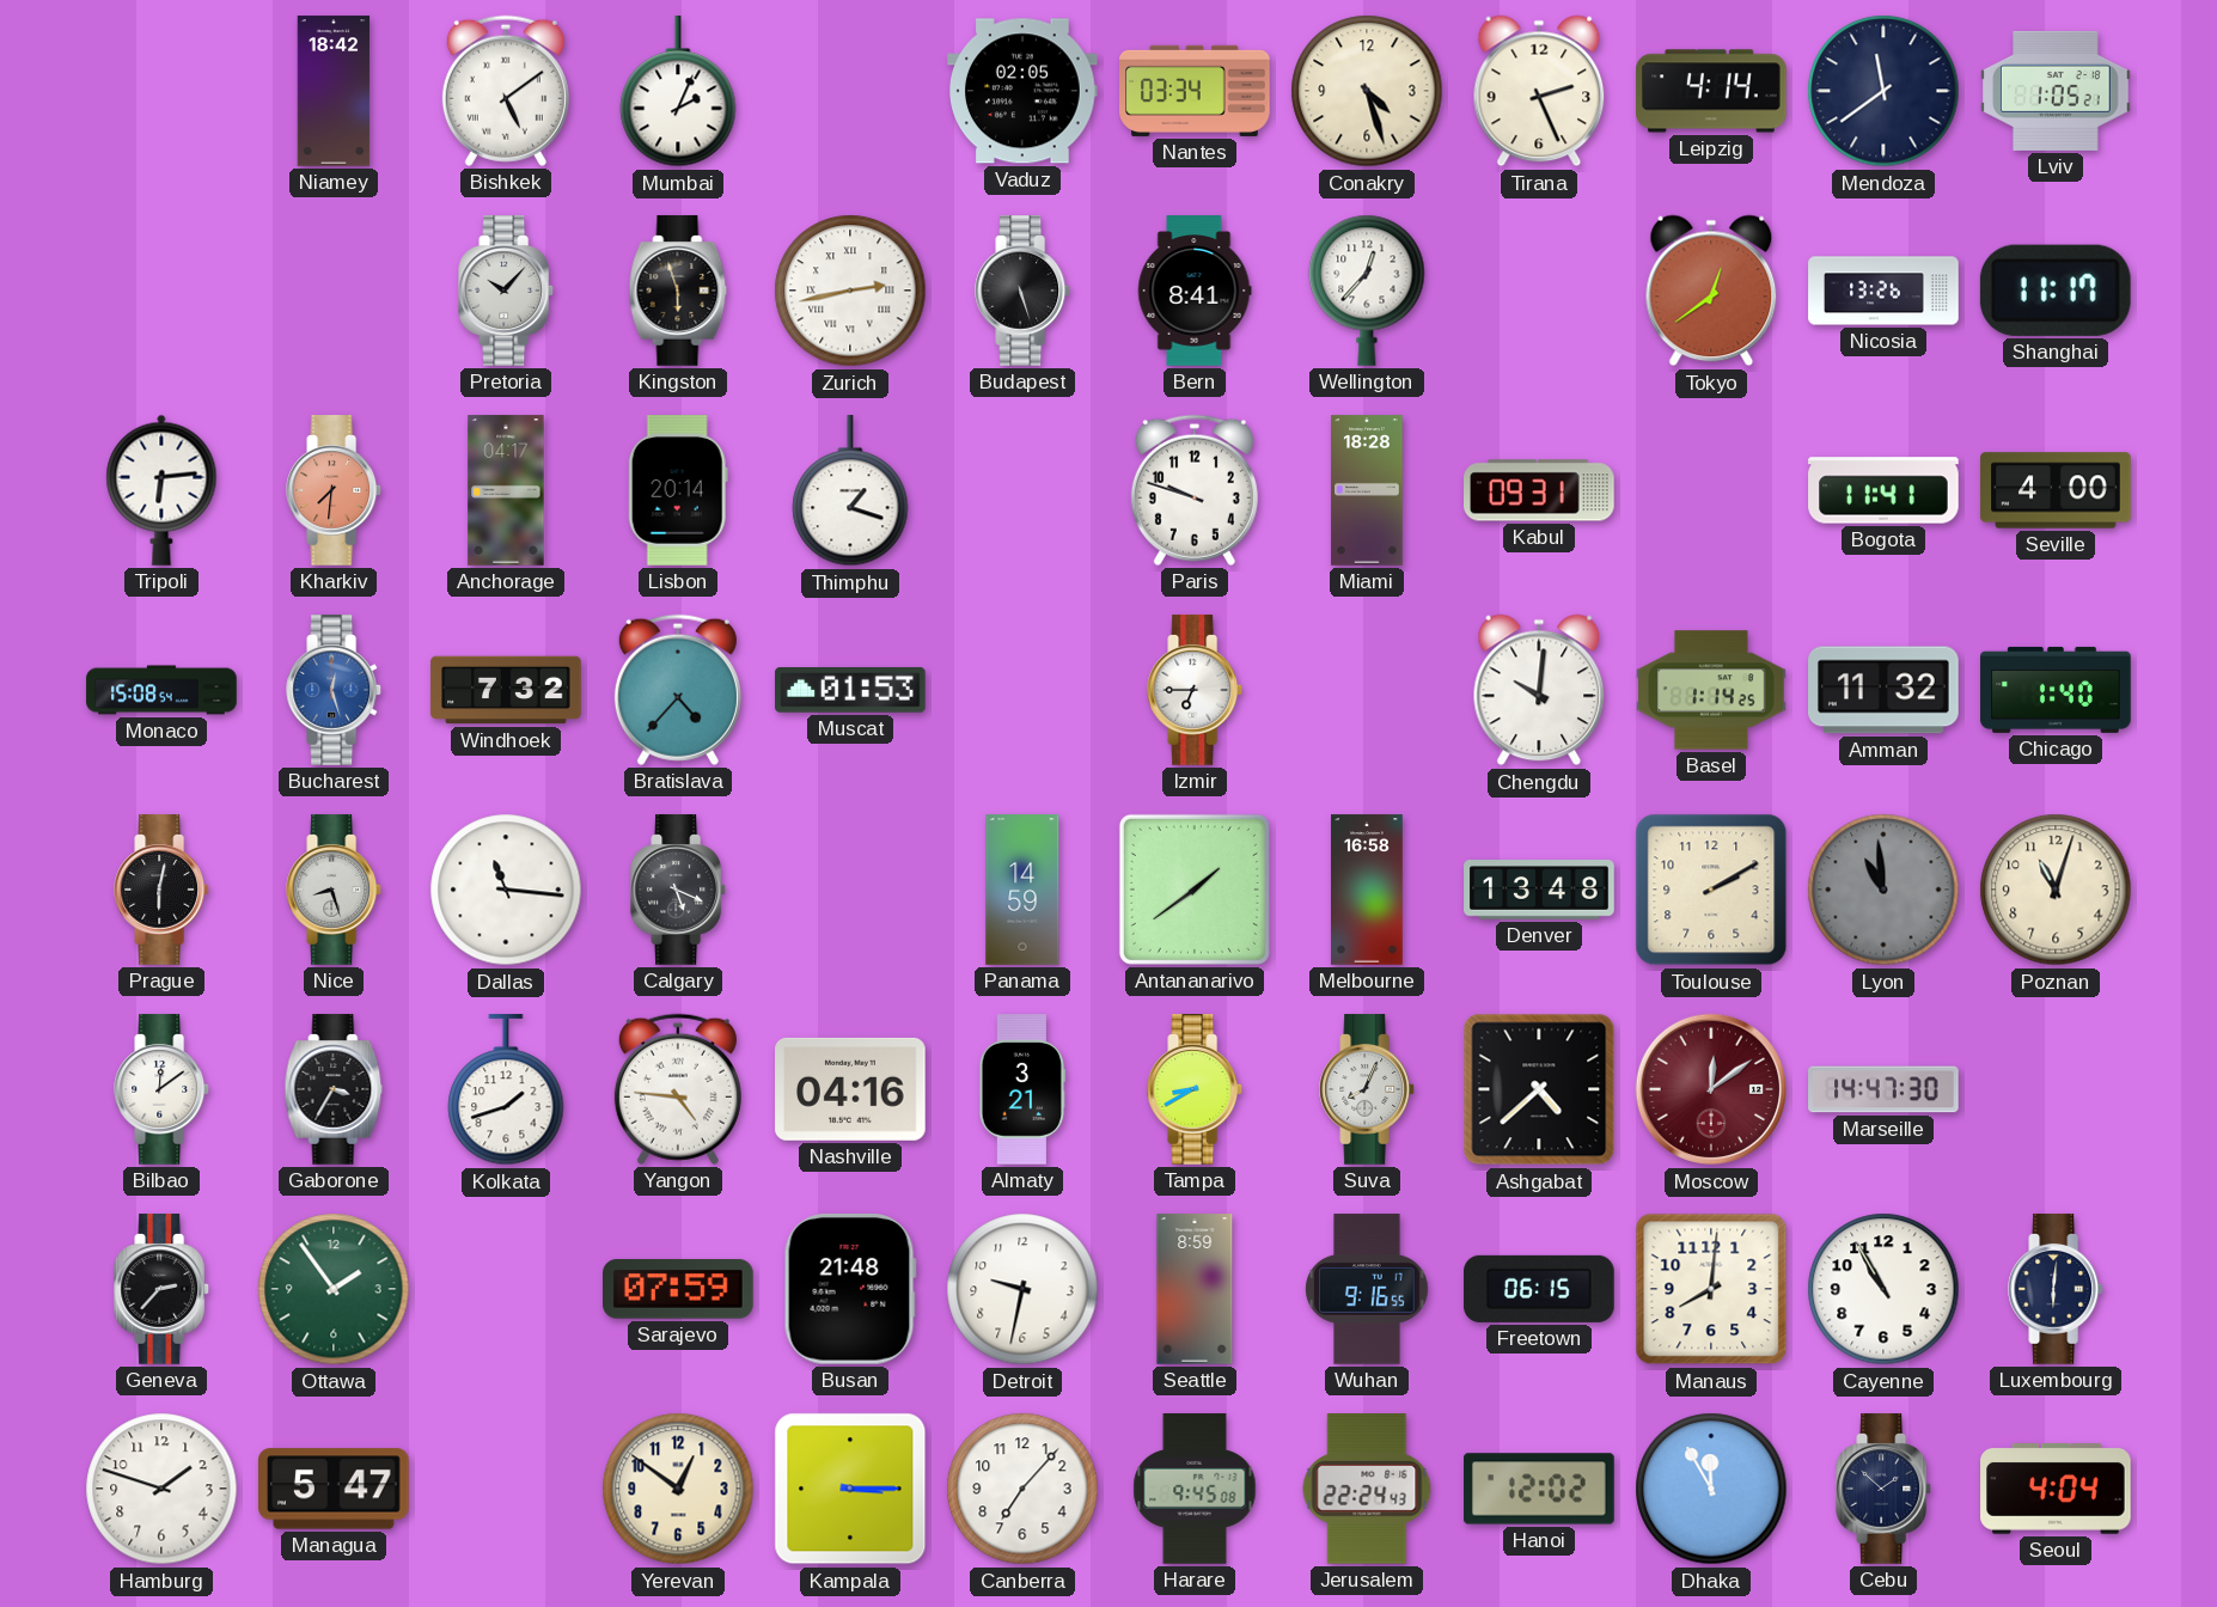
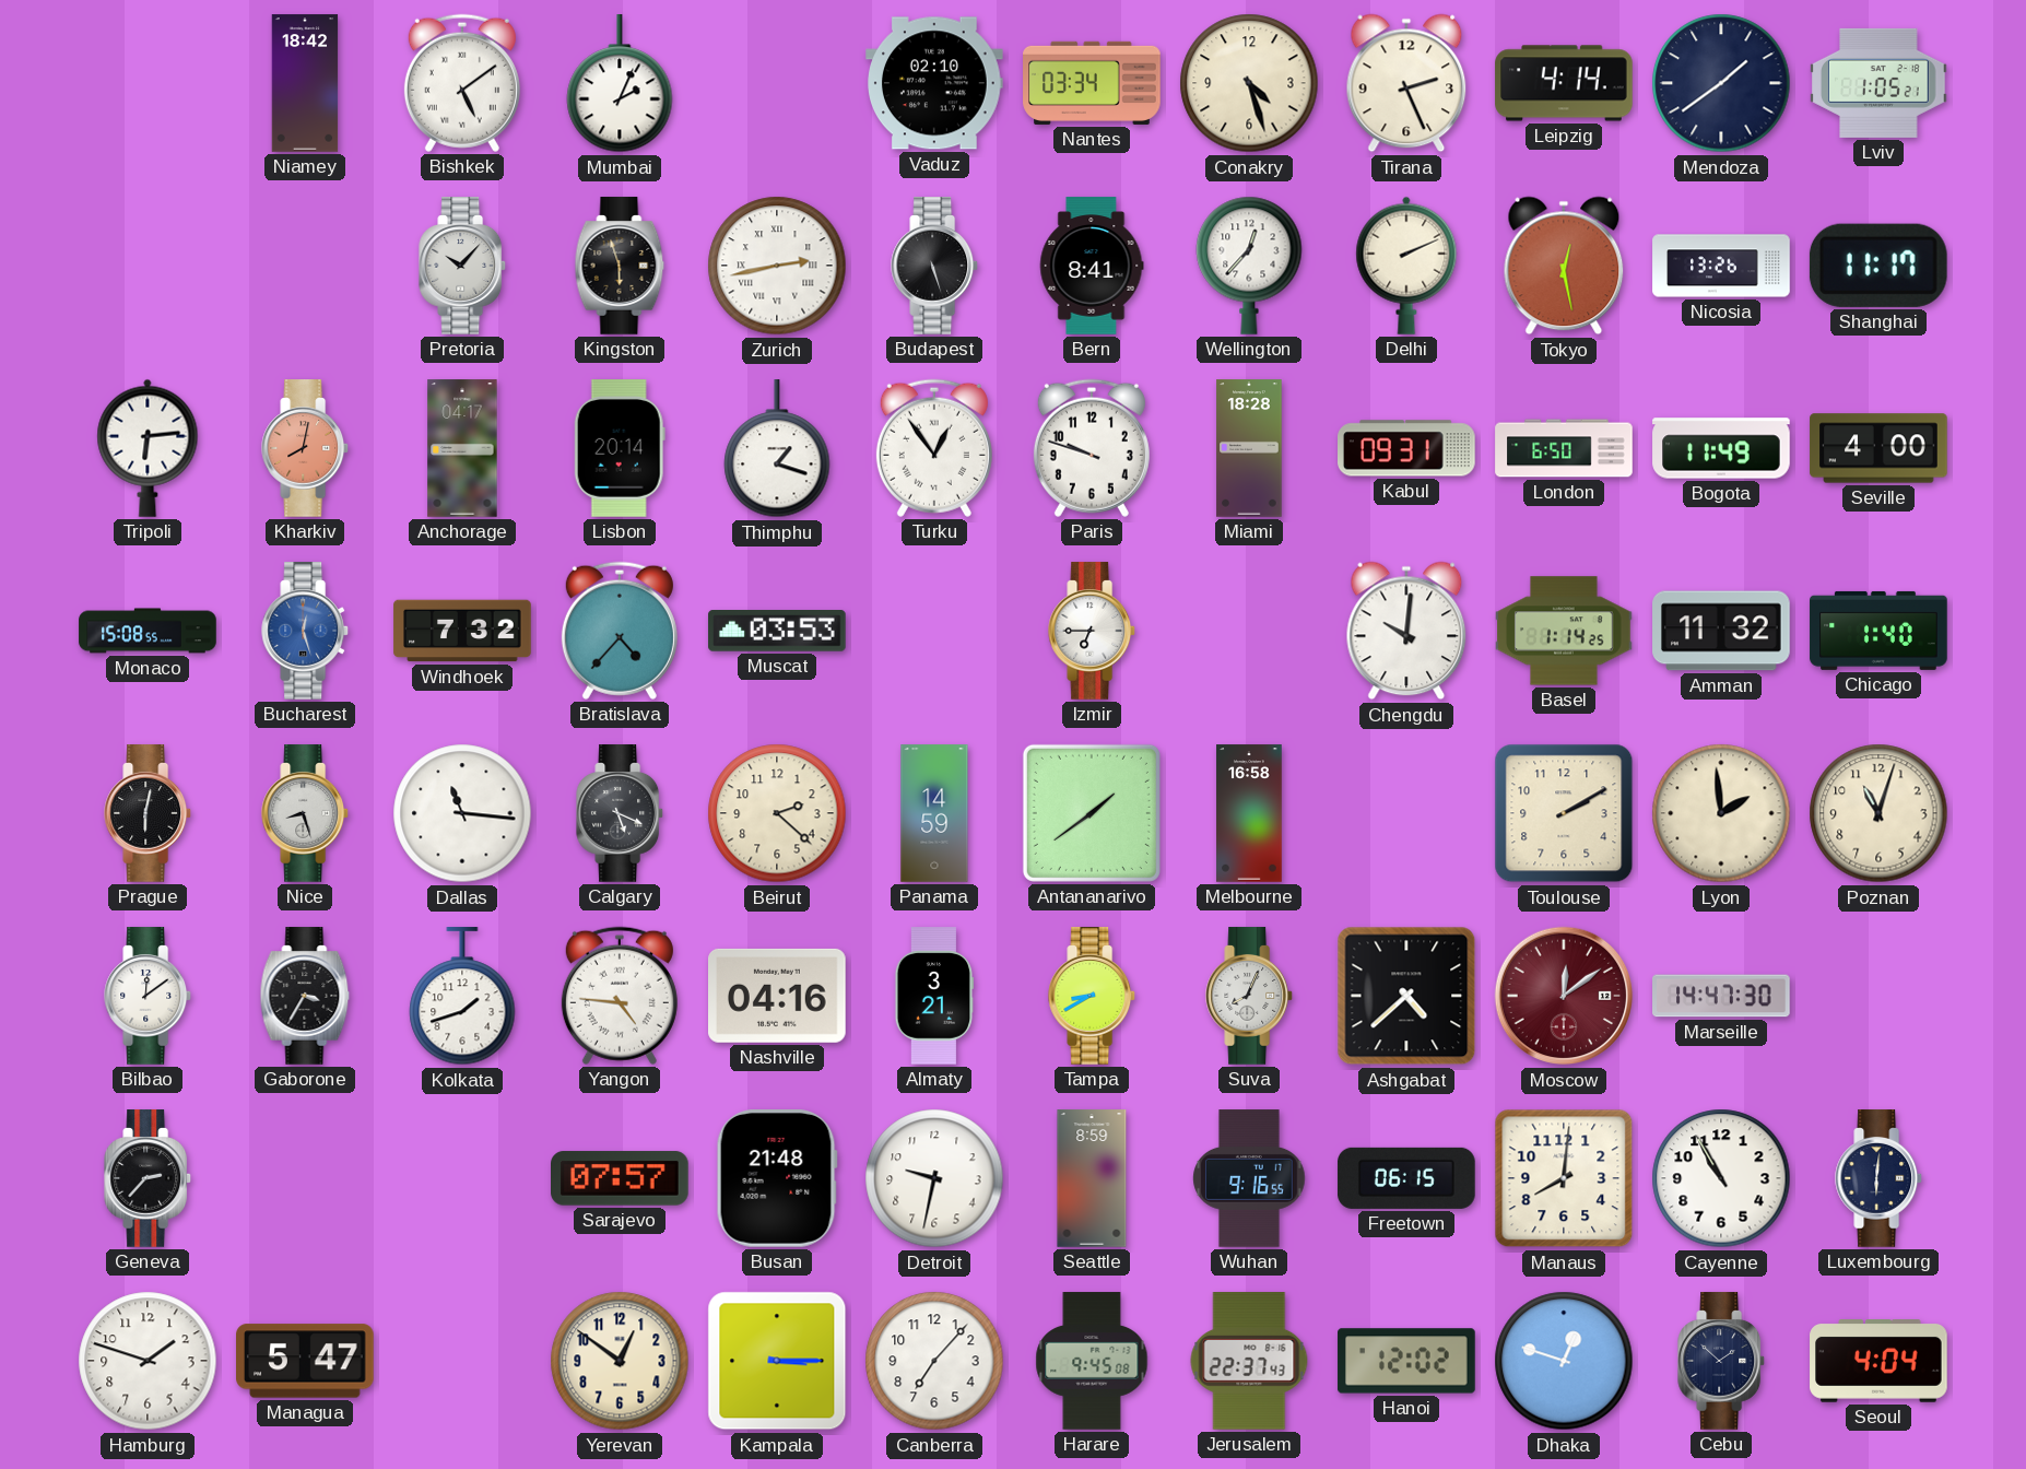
Vaduz: 02:05 -> 02:10
Mendoza: 11:39 -> 1:39
Delhi: none -> 2:11
Tokyo: 12:39 -> 12:28
Kharkiv: 7:31 -> 8:02
Turku: none -> 12:54
London: none -> 6:50
Bogota: 11:41 -> 11:49
Monaco: 15:08:54 -> 15:08:55
Muscat: 01:53 -> 03:53
Beirut: none -> 2:22
Denver: 13:48 -> none
Lyon: 10:59 -> 1:59
Lyon dial: grey -> cream
Ottawa: 1:54 -> none
Sarajevo: 07:59 -> 07:57
Jerusalem: 22:24 -> 22:37
Dhaka: 11:55 -> 12:48
